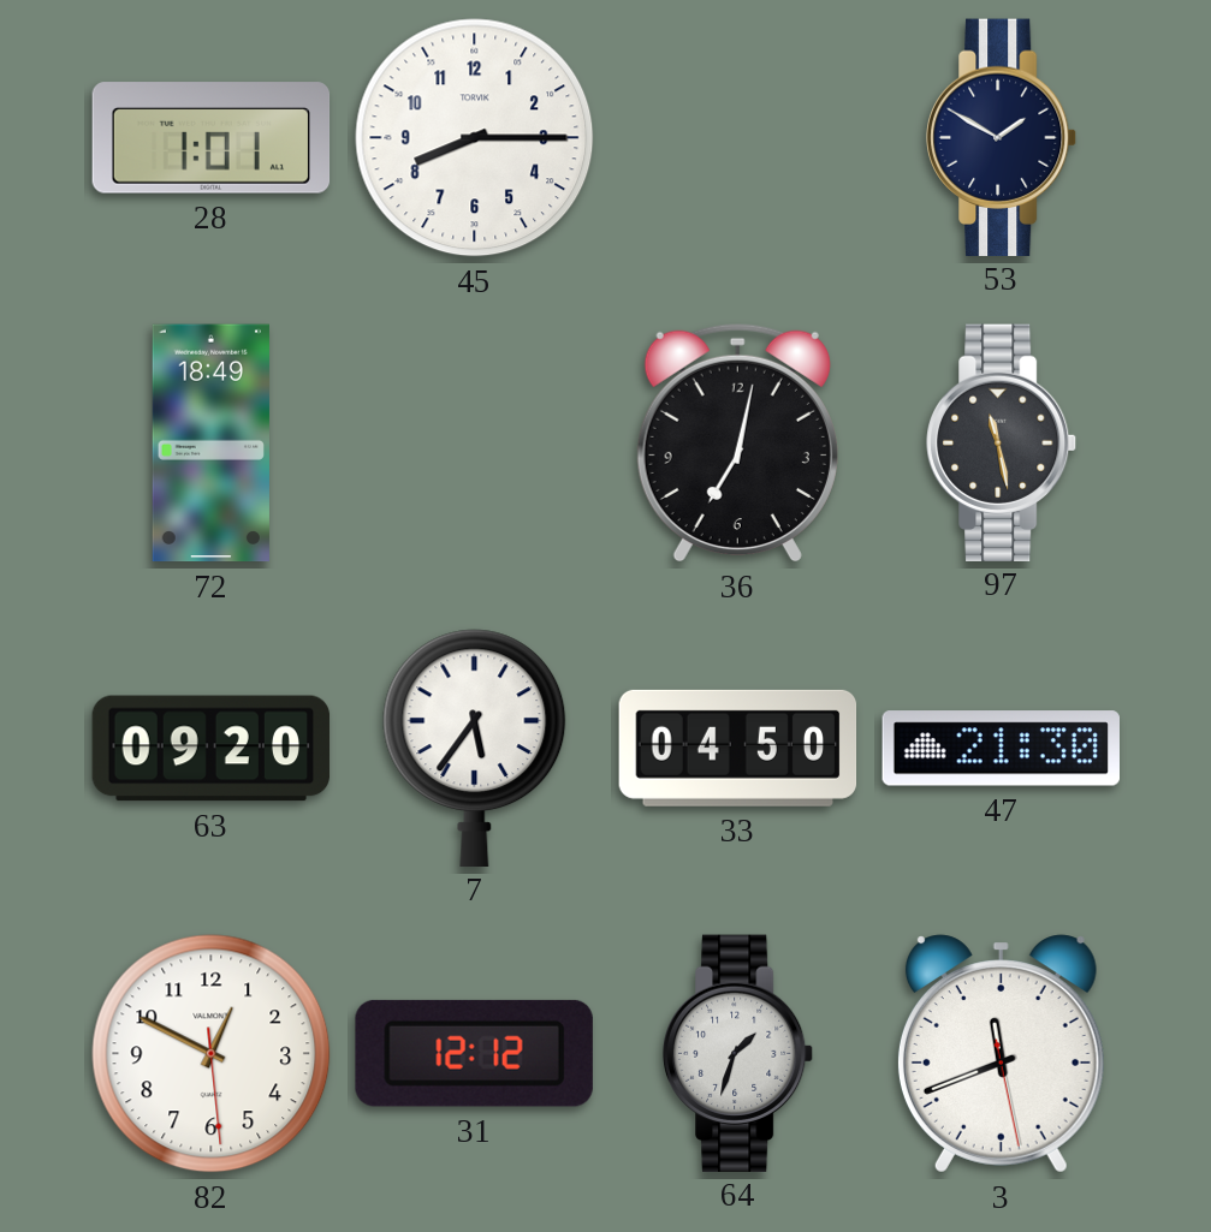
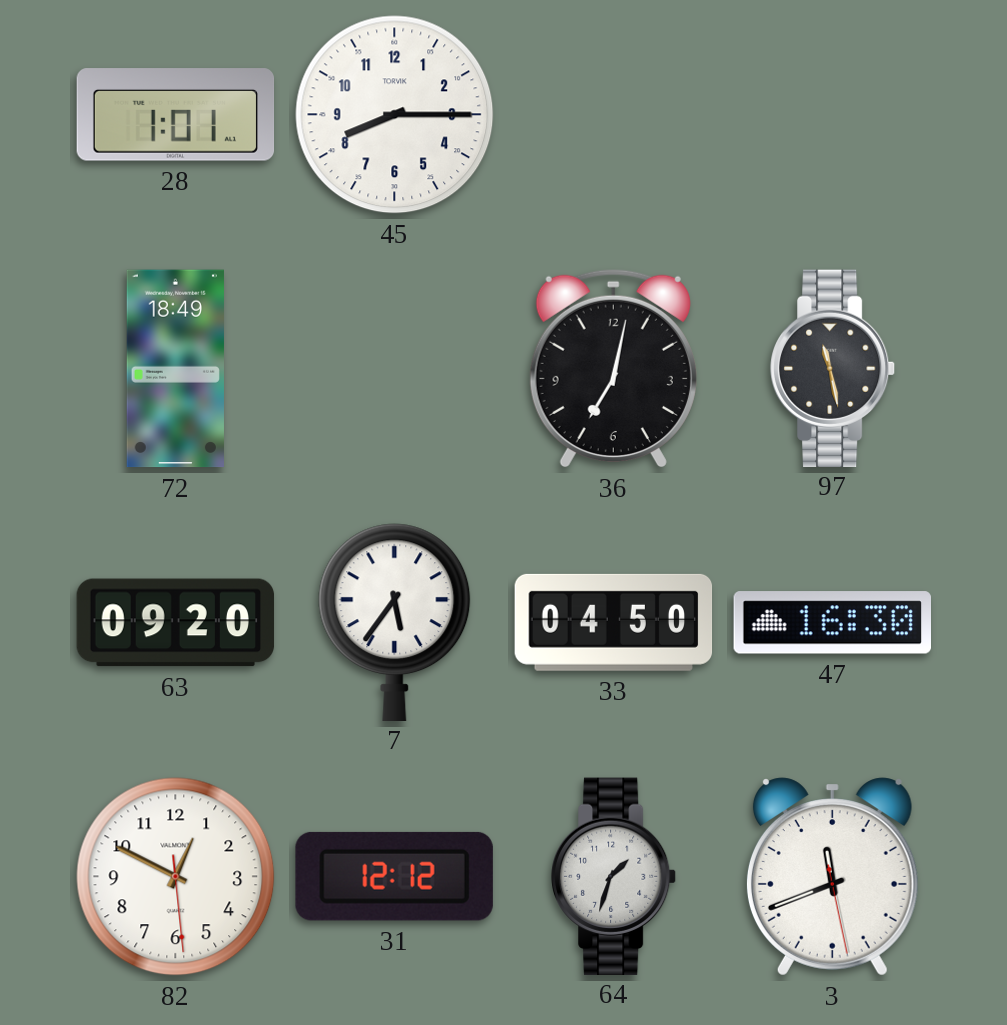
53: 1:50 -> none
47: 21:30 -> 16:30
